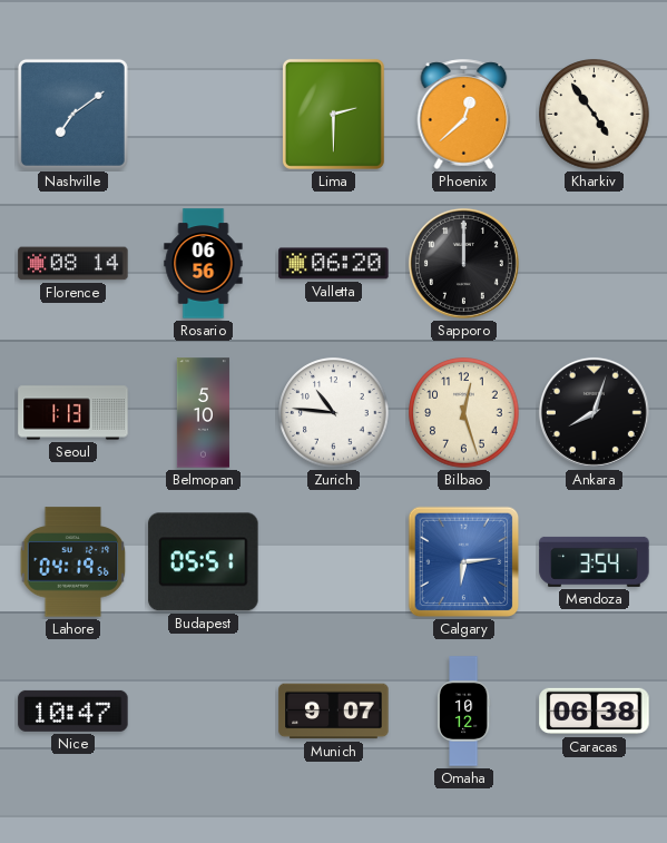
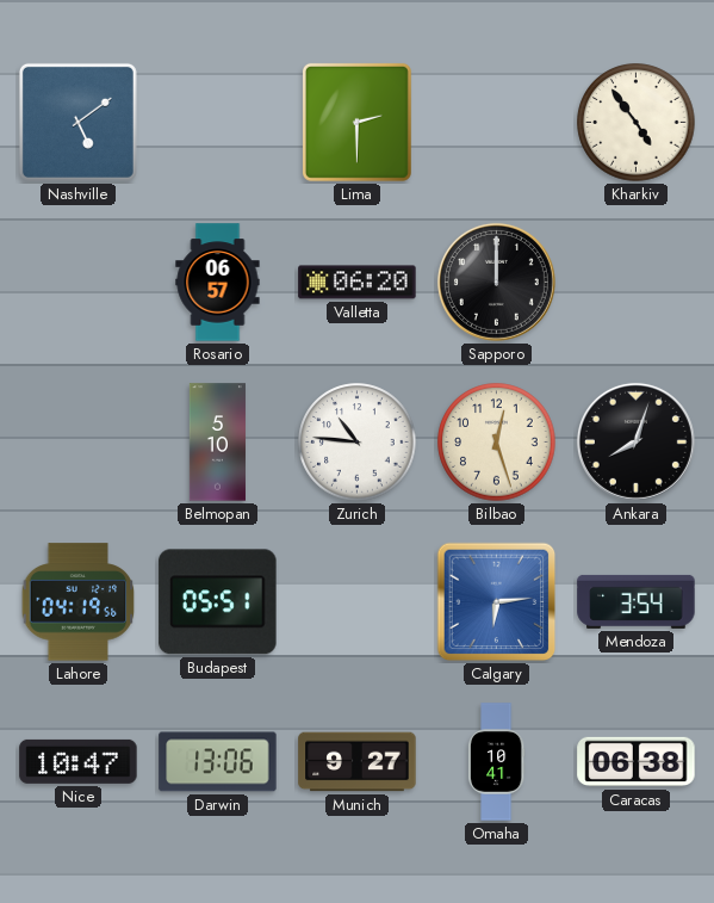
Nashville: 7:09 -> 5:09
Phoenix: 12:38 -> none
Florence: 08:14 -> none
Rosario: 06:56 -> 06:57
Seoul: 1:13 -> none
Darwin: none -> 13:06
Munich: 9:07 -> 9:27
Omaha: 10:12 -> 10:41
